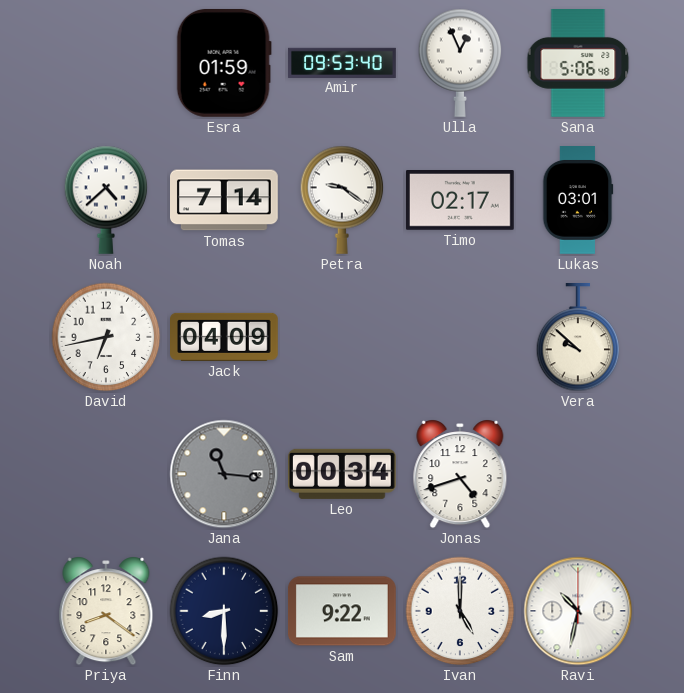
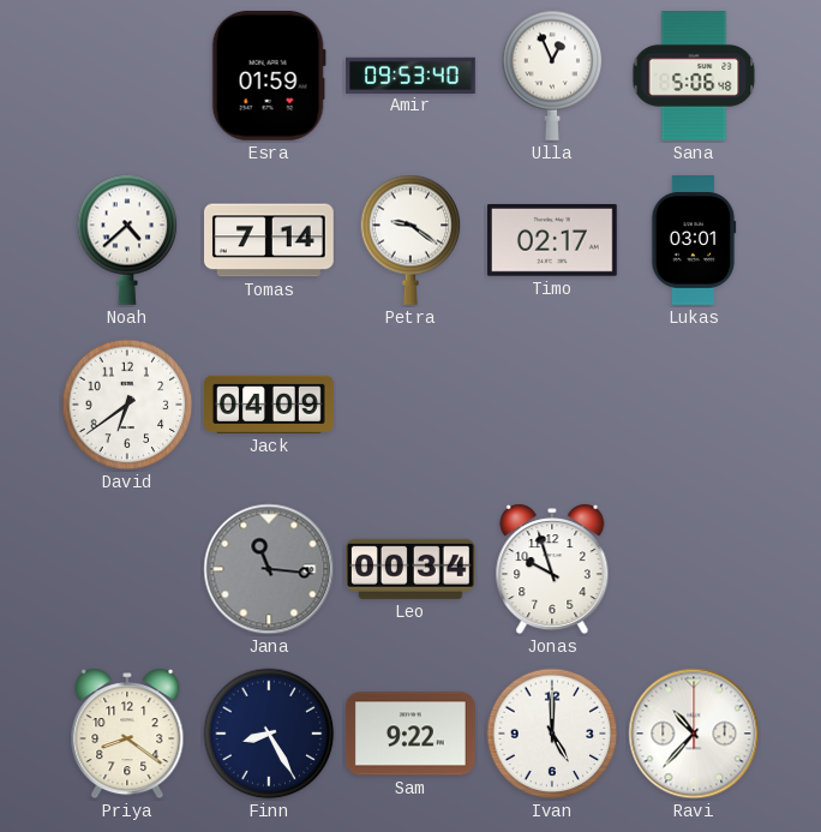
David: 6:43 -> 6:39
Vera: 9:52 -> none
Jonas: 4:42 -> 9:57
Finn: 8:30 -> 8:25
Ravi: 10:32 -> 10:37
